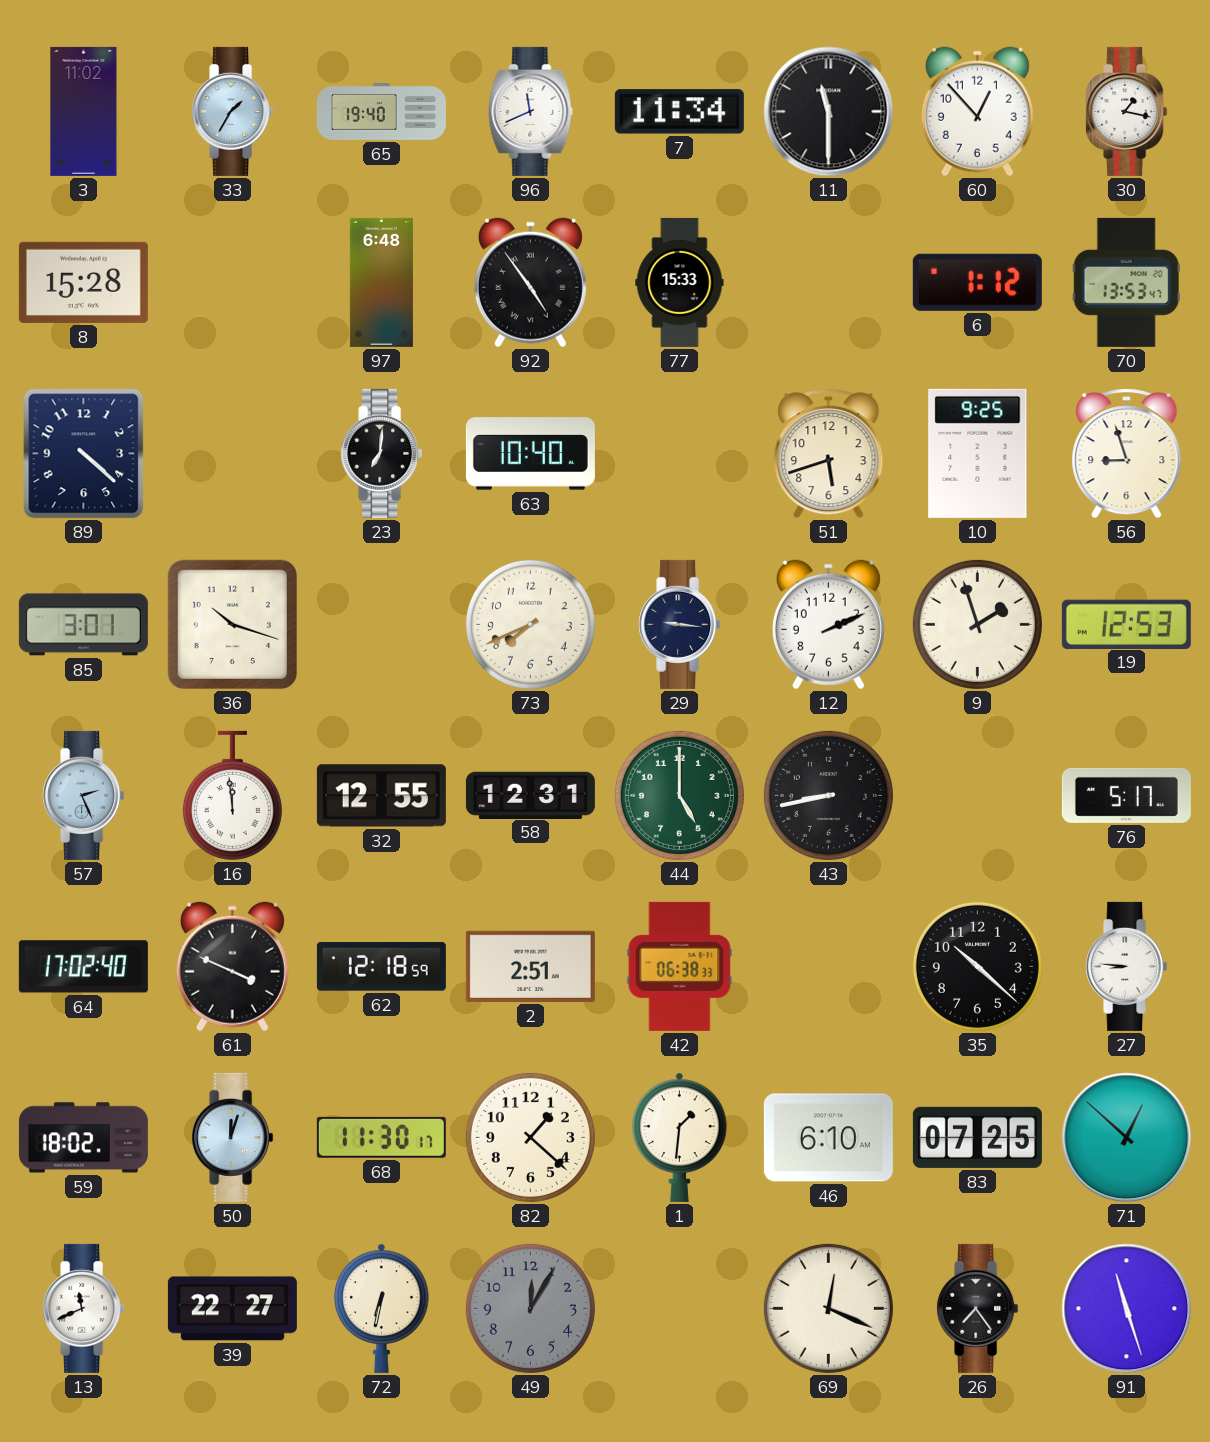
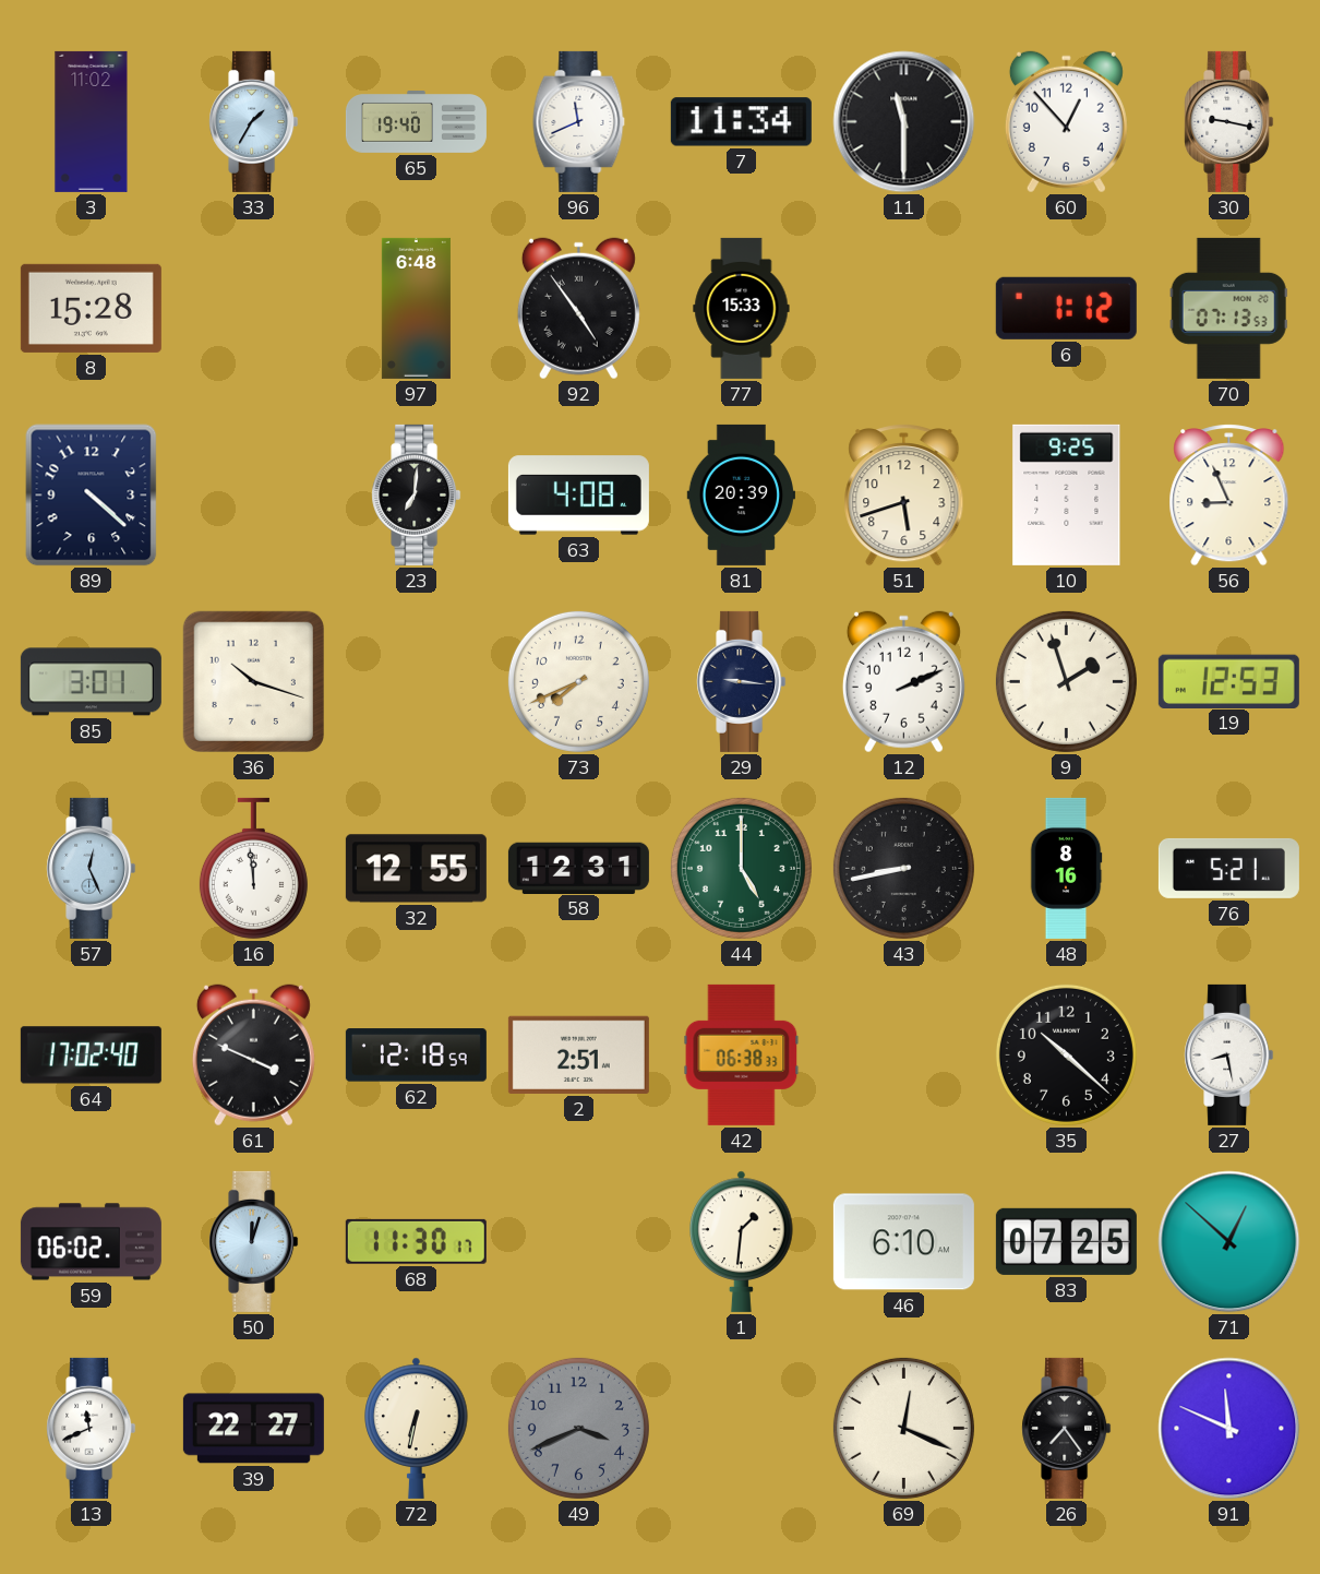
30: 1:17 -> 9:17
70: 13:53 -> 07:13
63: 10:40 -> 4:08
81: none -> 20:39
56: 8:57 -> 8:56
57: 2:26 -> 12:26
48: none -> 8:16
76: 5:17 -> 5:21
27: 8:46 -> 8:28
59: 18:02 -> 06:02
82: 1:22 -> none
49: 12:05 -> 3:41
91: 11:27 -> 11:49
